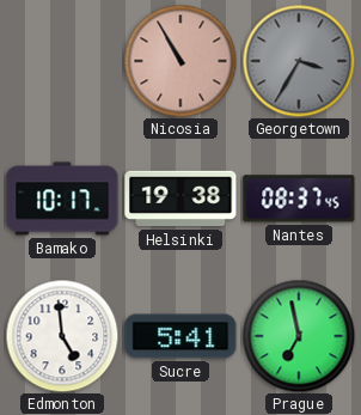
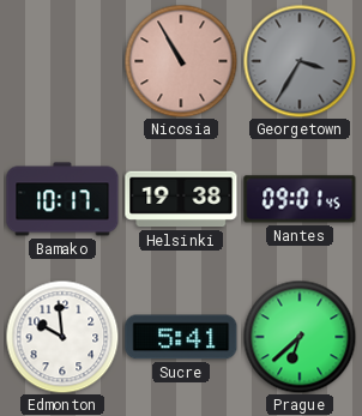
Nantes: 08:37 -> 09:01
Edmonton: 4:59 -> 9:59
Prague: 6:58 -> 6:38
